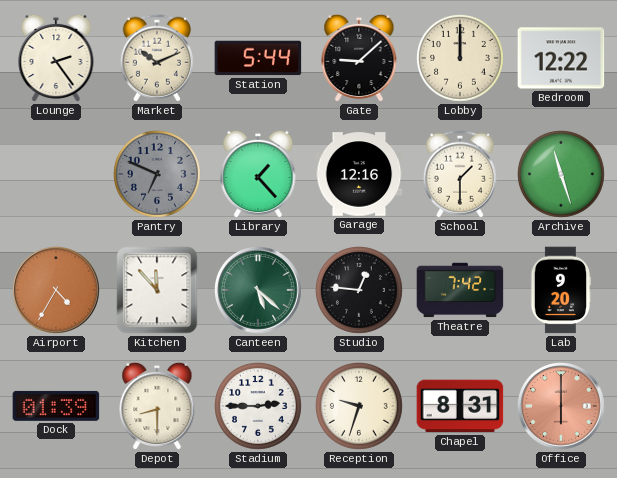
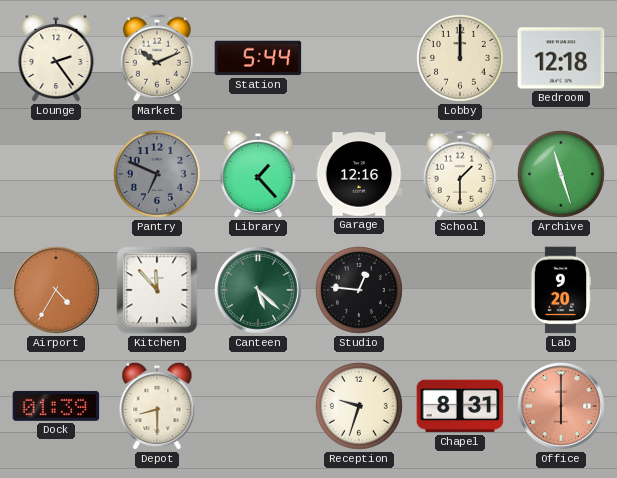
Gate: 9:08 -> none
Bedroom: 12:22 -> 12:18
Theatre: 7:42 -> none
Stadium: 2:45 -> none
